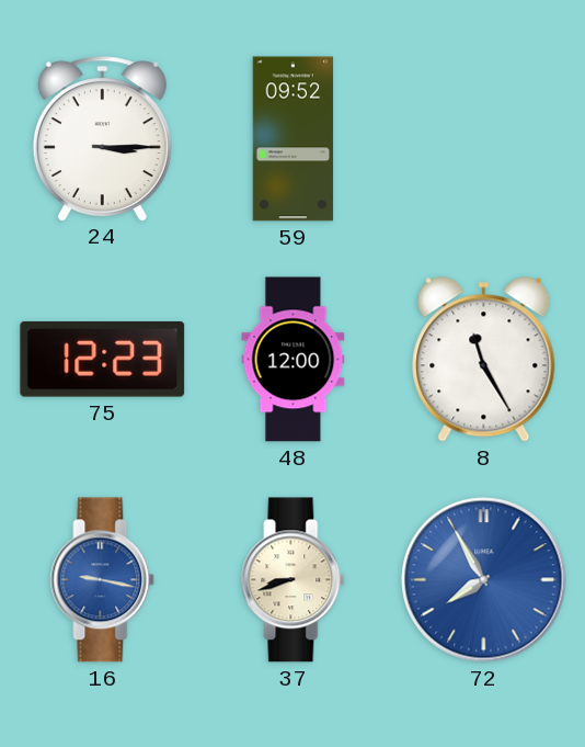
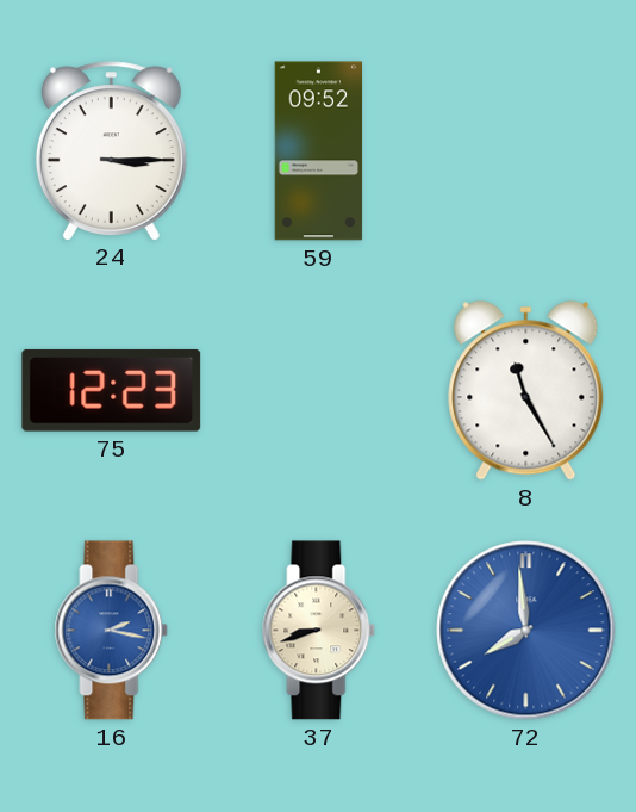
48: 12:00 -> none
16: 9:17 -> 2:17
72: 7:55 -> 7:59
